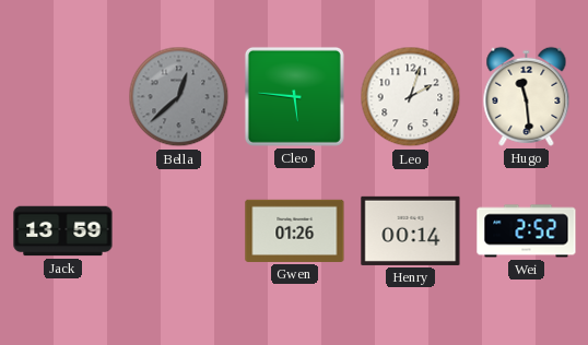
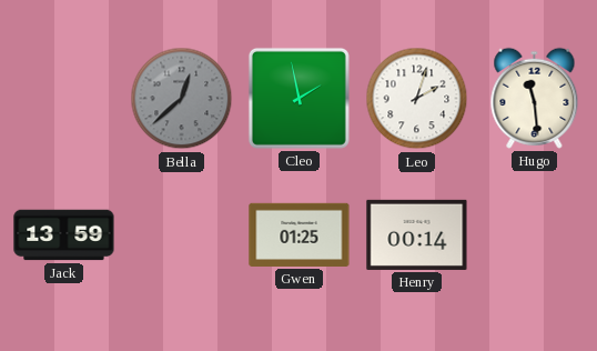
Cleo: 5:46 -> 1:58
Gwen: 01:26 -> 01:25
Wei: 2:52 -> none
